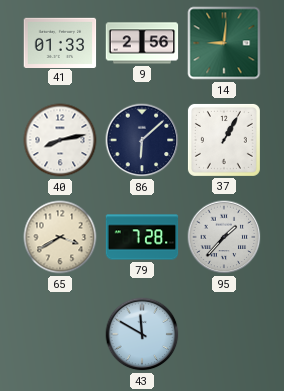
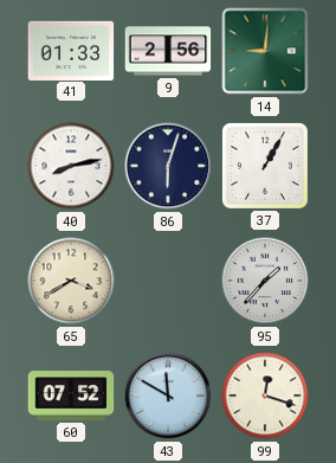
86: 6:08 -> 6:03
79: 7:28 -> none
60: none -> 07:52
99: none -> 12:18
